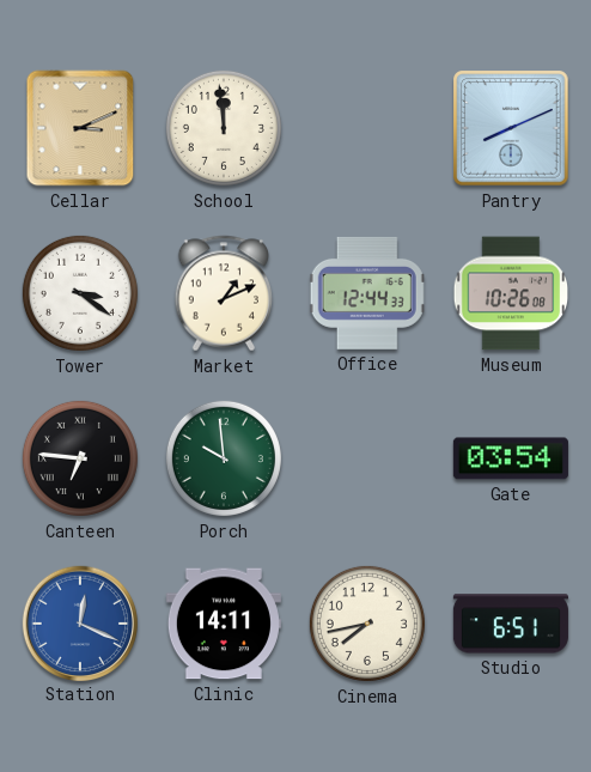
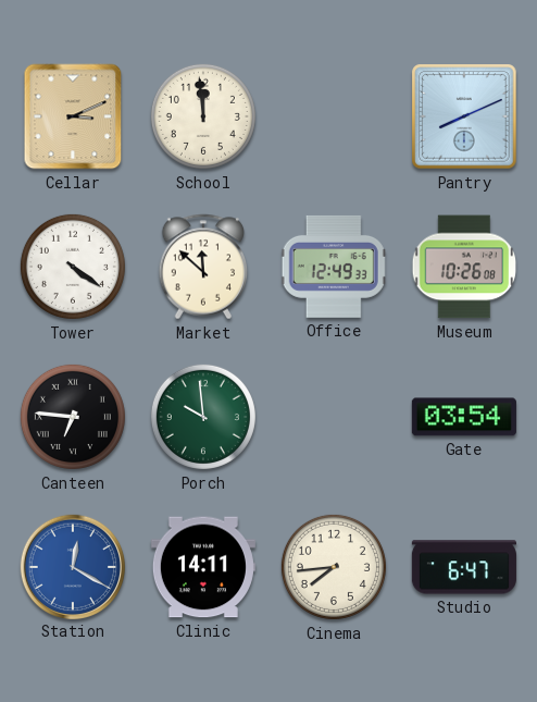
Tower: 3:21 -> 4:21
Market: 1:11 -> 11:52
Office: 12:44 -> 12:49
Station: 12:19 -> 12:20
Cinema: 7:43 -> 7:44
Studio: 6:51 -> 6:47
